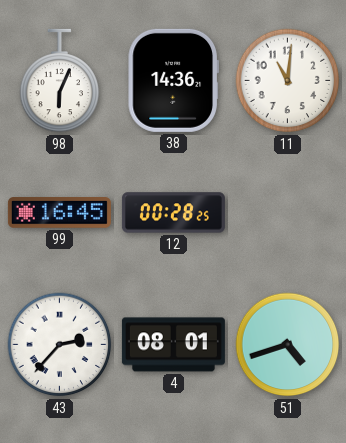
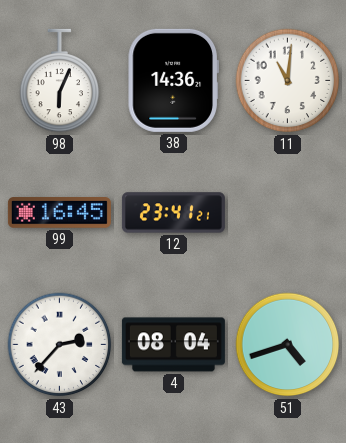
12: 00:28 -> 23:41
4: 08:01 -> 08:04
